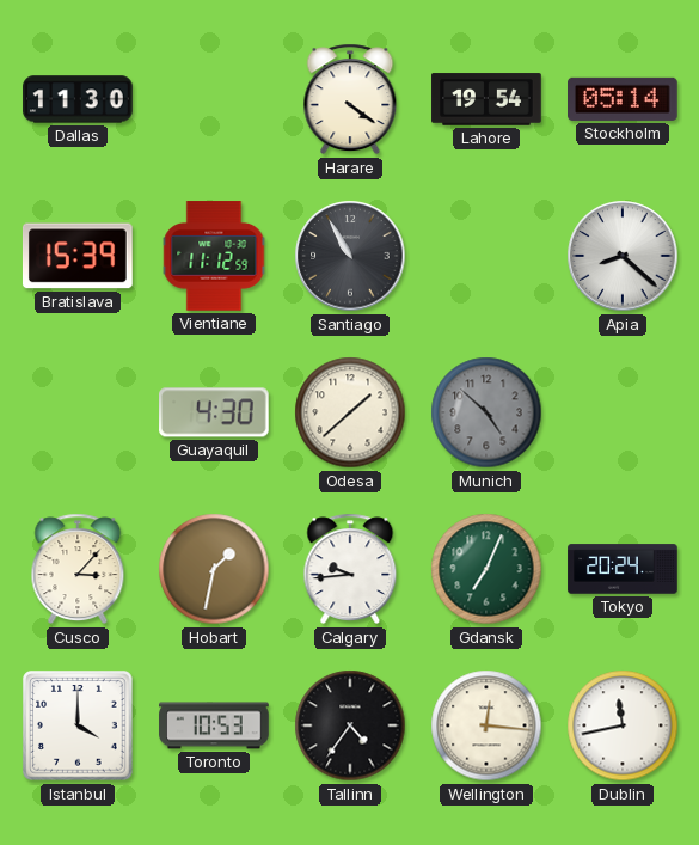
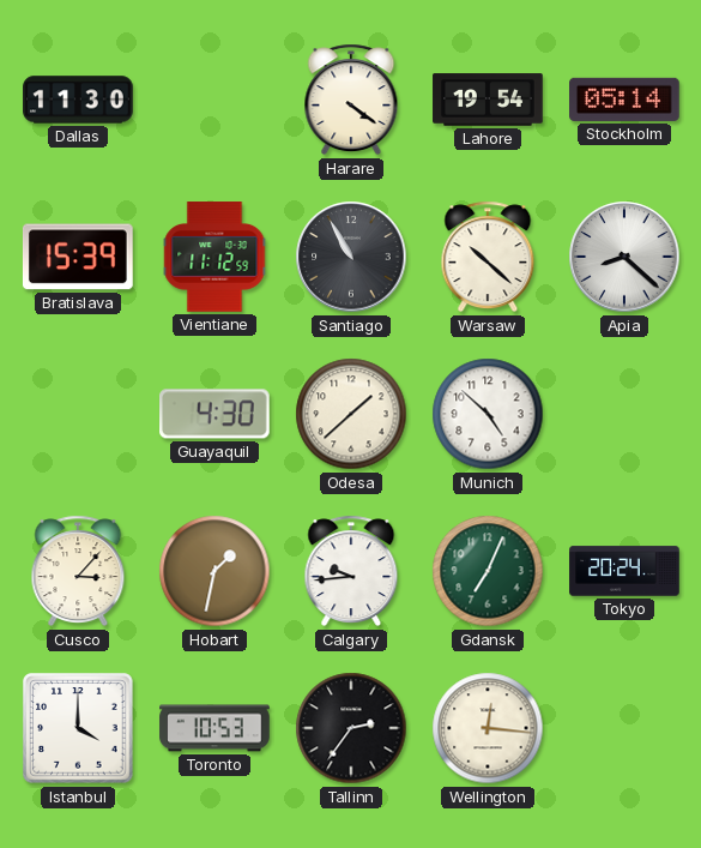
Warsaw: none -> 10:22
Munich dial: grey -> white
Tallinn: 4:36 -> 2:36
Dublin: 11:43 -> none
